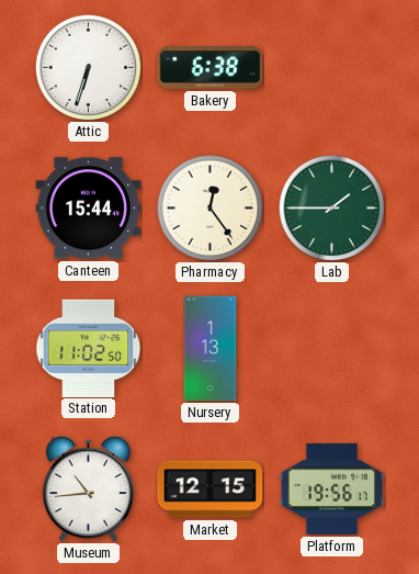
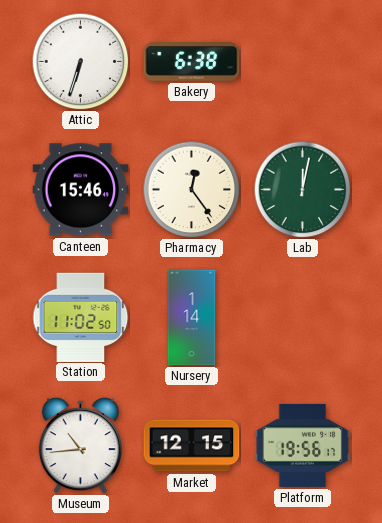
Canteen: 15:44 -> 15:46
Lab: 1:45 -> 12:02
Nursery: 1:13 -> 1:14
